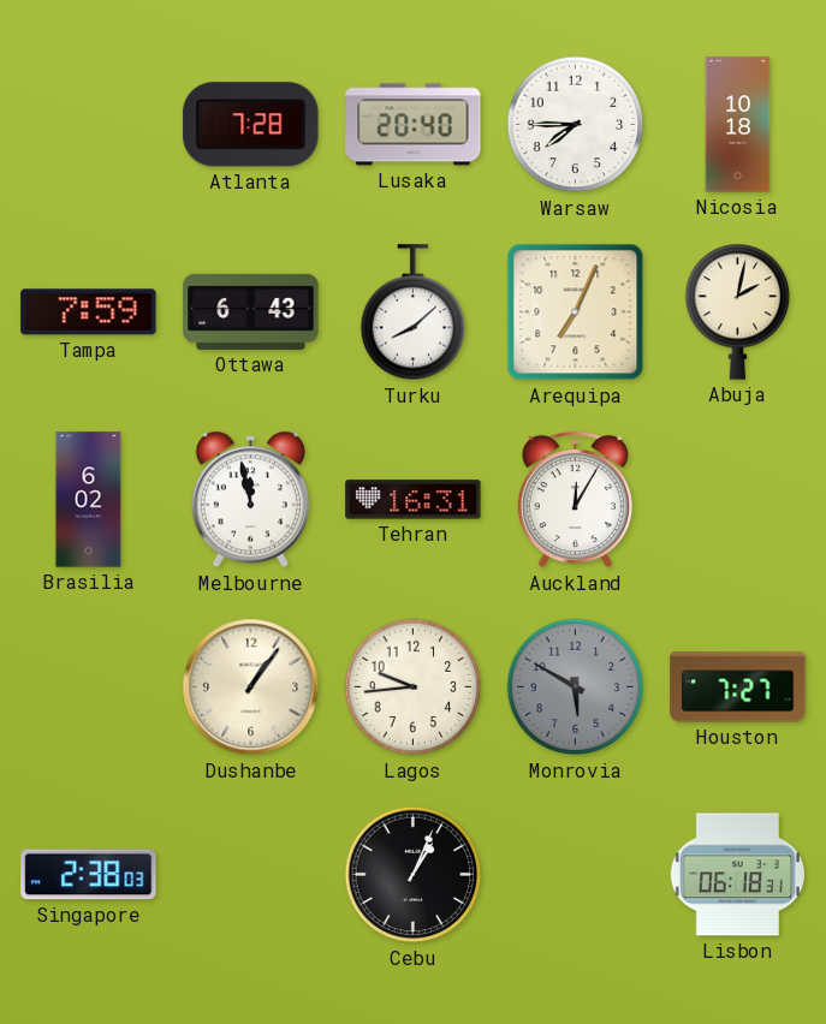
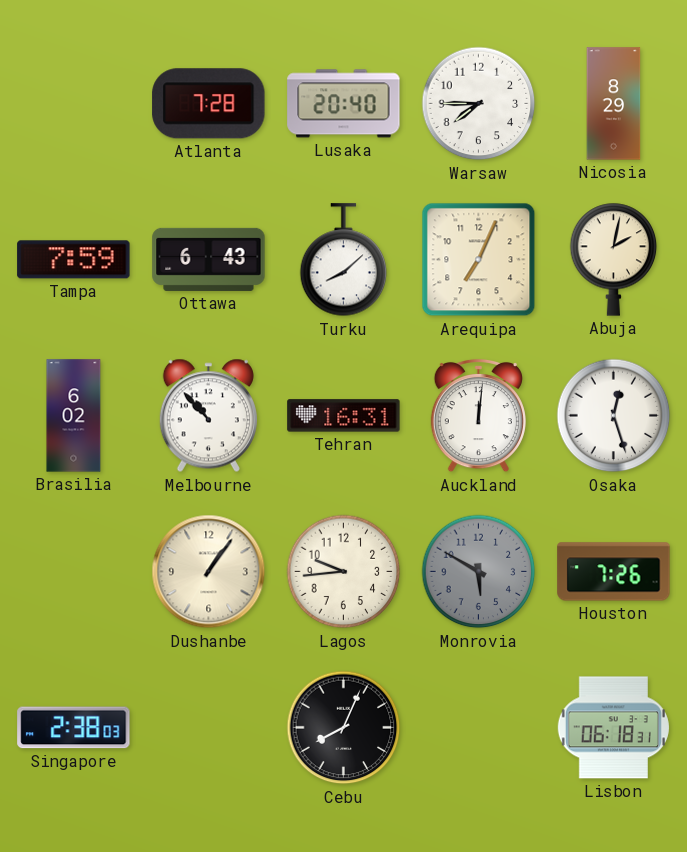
Nicosia: 10:18 -> 8:29
Melbourne: 11:58 -> 10:53
Auckland: 12:05 -> 12:01
Osaka: none -> 12:27
Houston: 7:27 -> 7:26
Cebu: 1:04 -> 8:04
